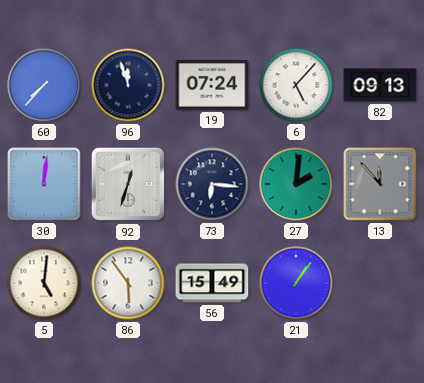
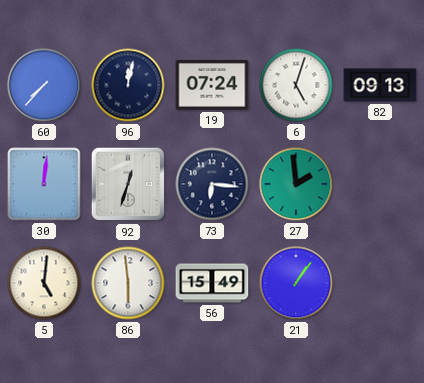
96: 11:57 -> 12:02
6: 5:07 -> 5:03
27: 2:01 -> 1:59
13: 11:53 -> none
86: 5:54 -> 5:59
